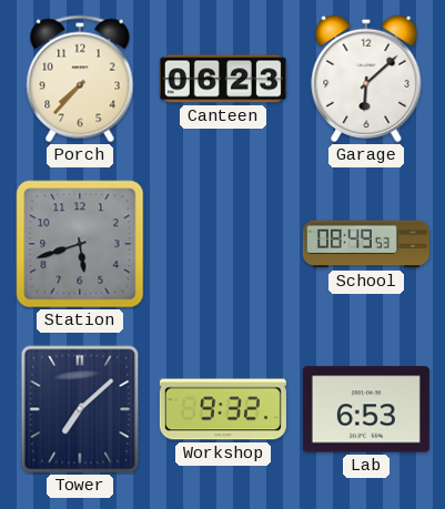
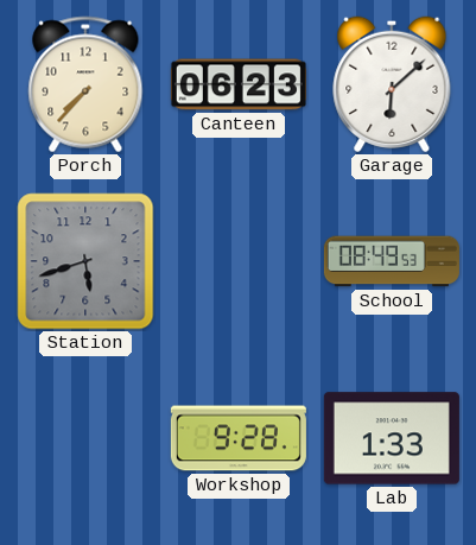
Tower: 7:08 -> none
Workshop: 9:32 -> 9:28
Lab: 6:53 -> 1:33
